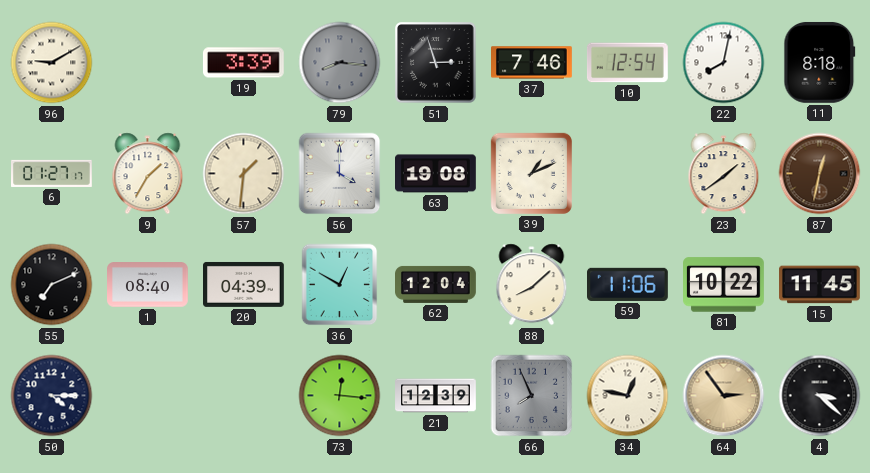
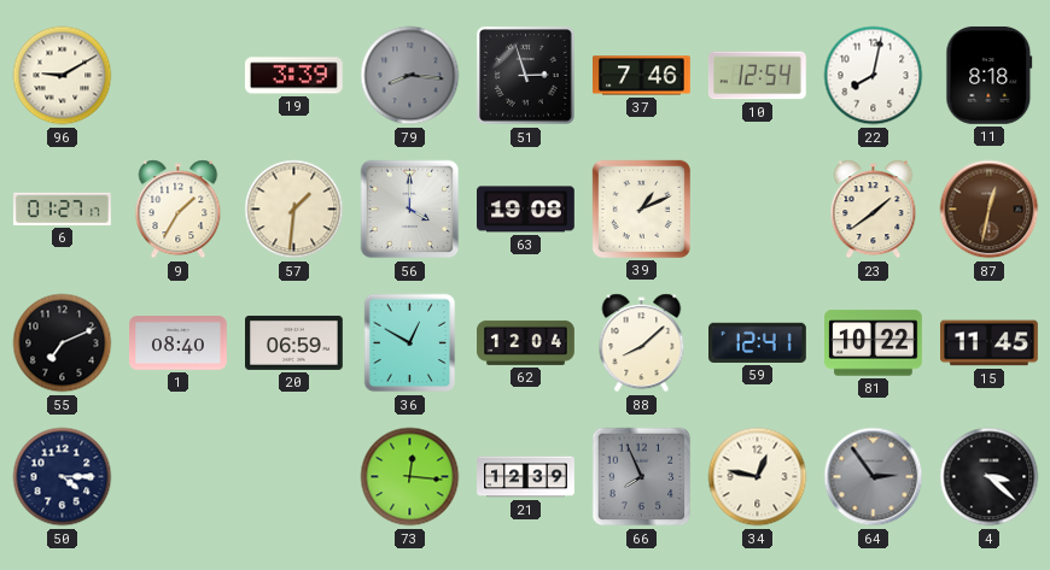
20: 04:39 -> 06:59
59: 11:06 -> 12:41
64 dial: champagne -> grey
